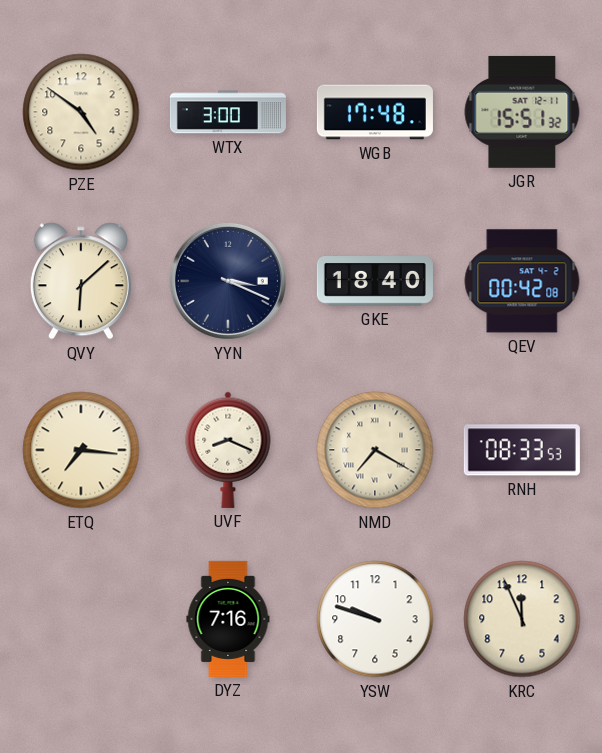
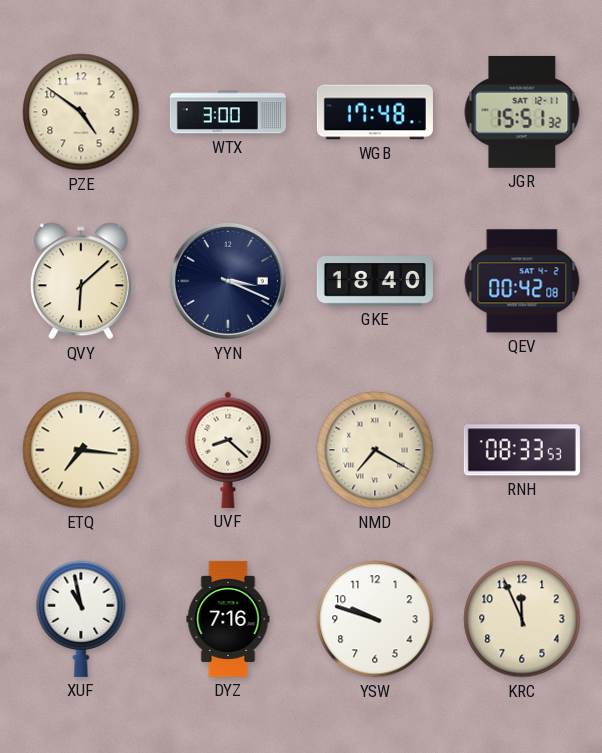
UVF: 8:19 -> 8:22
XUF: none -> 10:58
